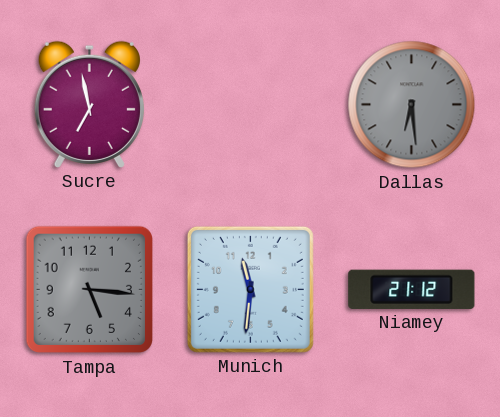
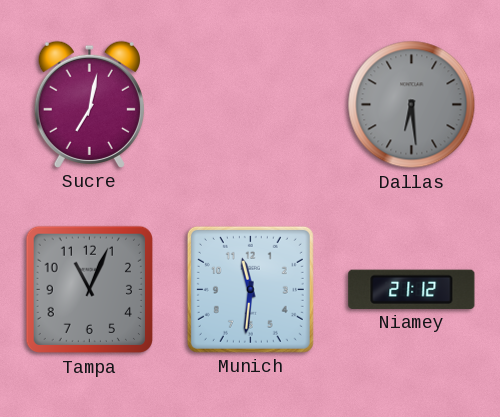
Sucre: 6:58 -> 7:02
Tampa: 5:16 -> 11:04
